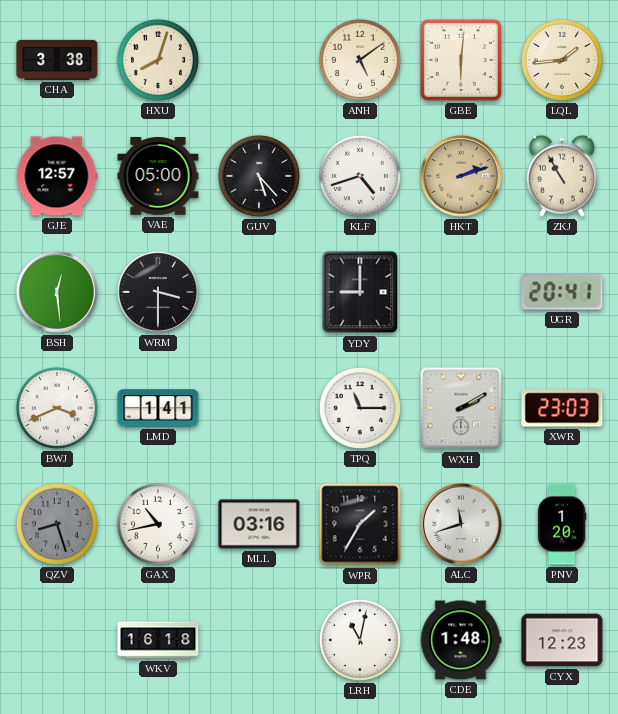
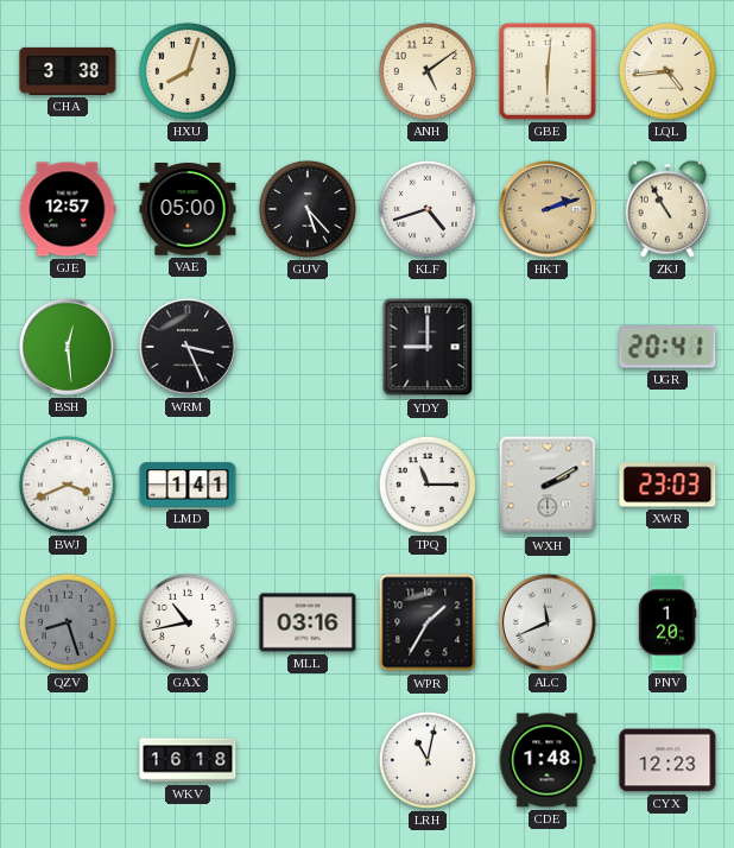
LQL: 1:44 -> 4:44
WRM: 3:30 -> 3:26
ALC: 11:42 -> 11:41
